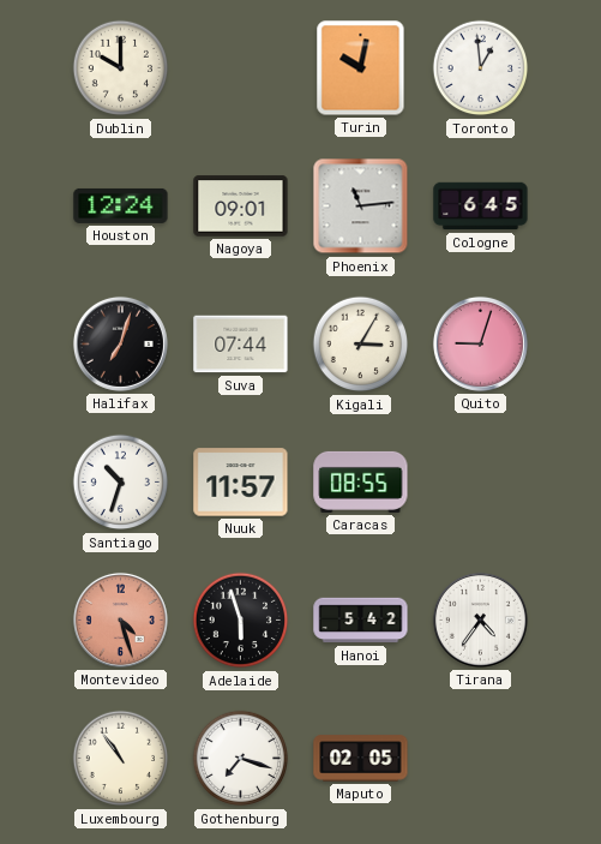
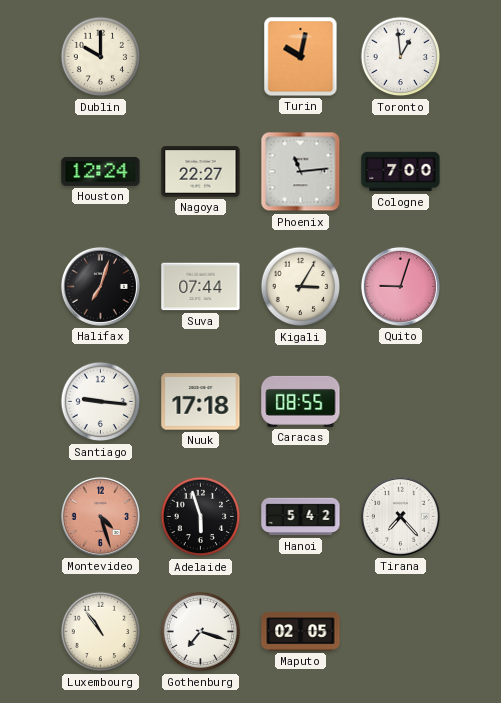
Nagoya: 09:01 -> 22:27
Cologne: 6:45 -> 7:00
Santiago: 10:33 -> 9:16
Nuuk: 11:57 -> 17:18
Tirana: 4:36 -> 7:23
